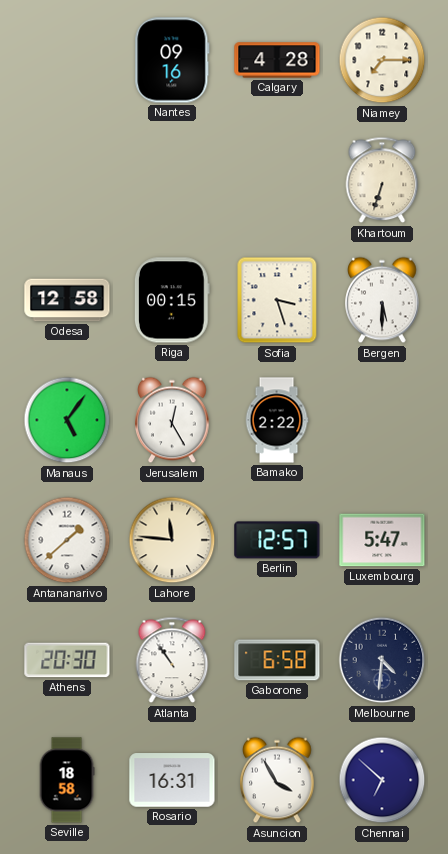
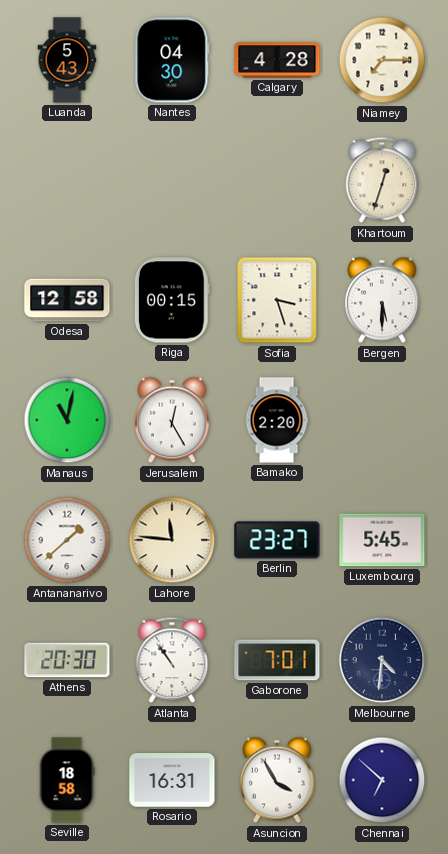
Luanda: none -> 5:43
Nantes: 09:16 -> 04:30
Khartoum: 6:33 -> 12:33
Manaus: 5:06 -> 11:02
Bamako: 2:22 -> 2:20
Berlin: 12:57 -> 23:27
Luxembourg: 5:47 -> 5:45
Gaborone: 6:58 -> 7:01
